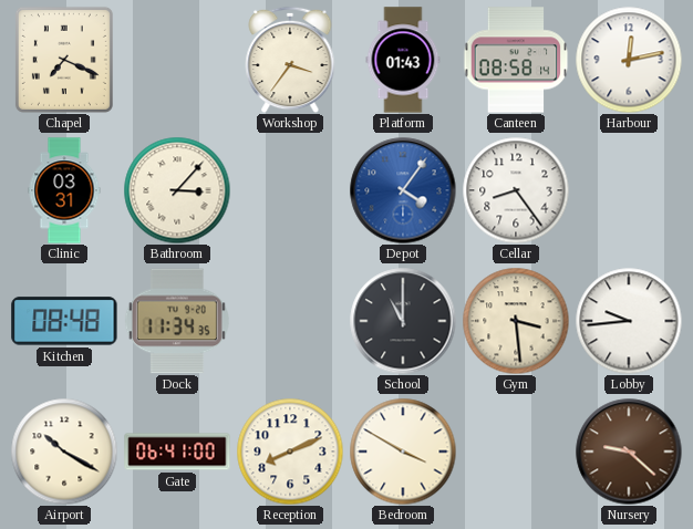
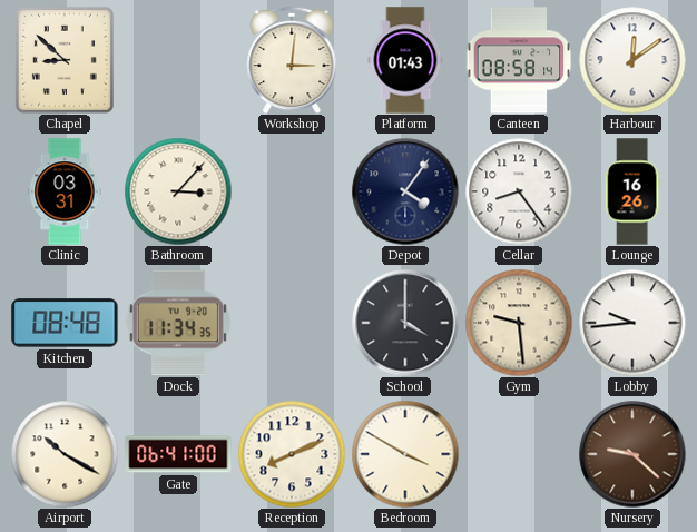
Chapel: 7:19 -> 8:52
Workshop: 3:36 -> 3:01
Harbour: 12:13 -> 12:09
Depot dial: blue -> navy
Lounge: none -> 16:26
School: 11:00 -> 4:00
Gym: 3:29 -> 9:29
